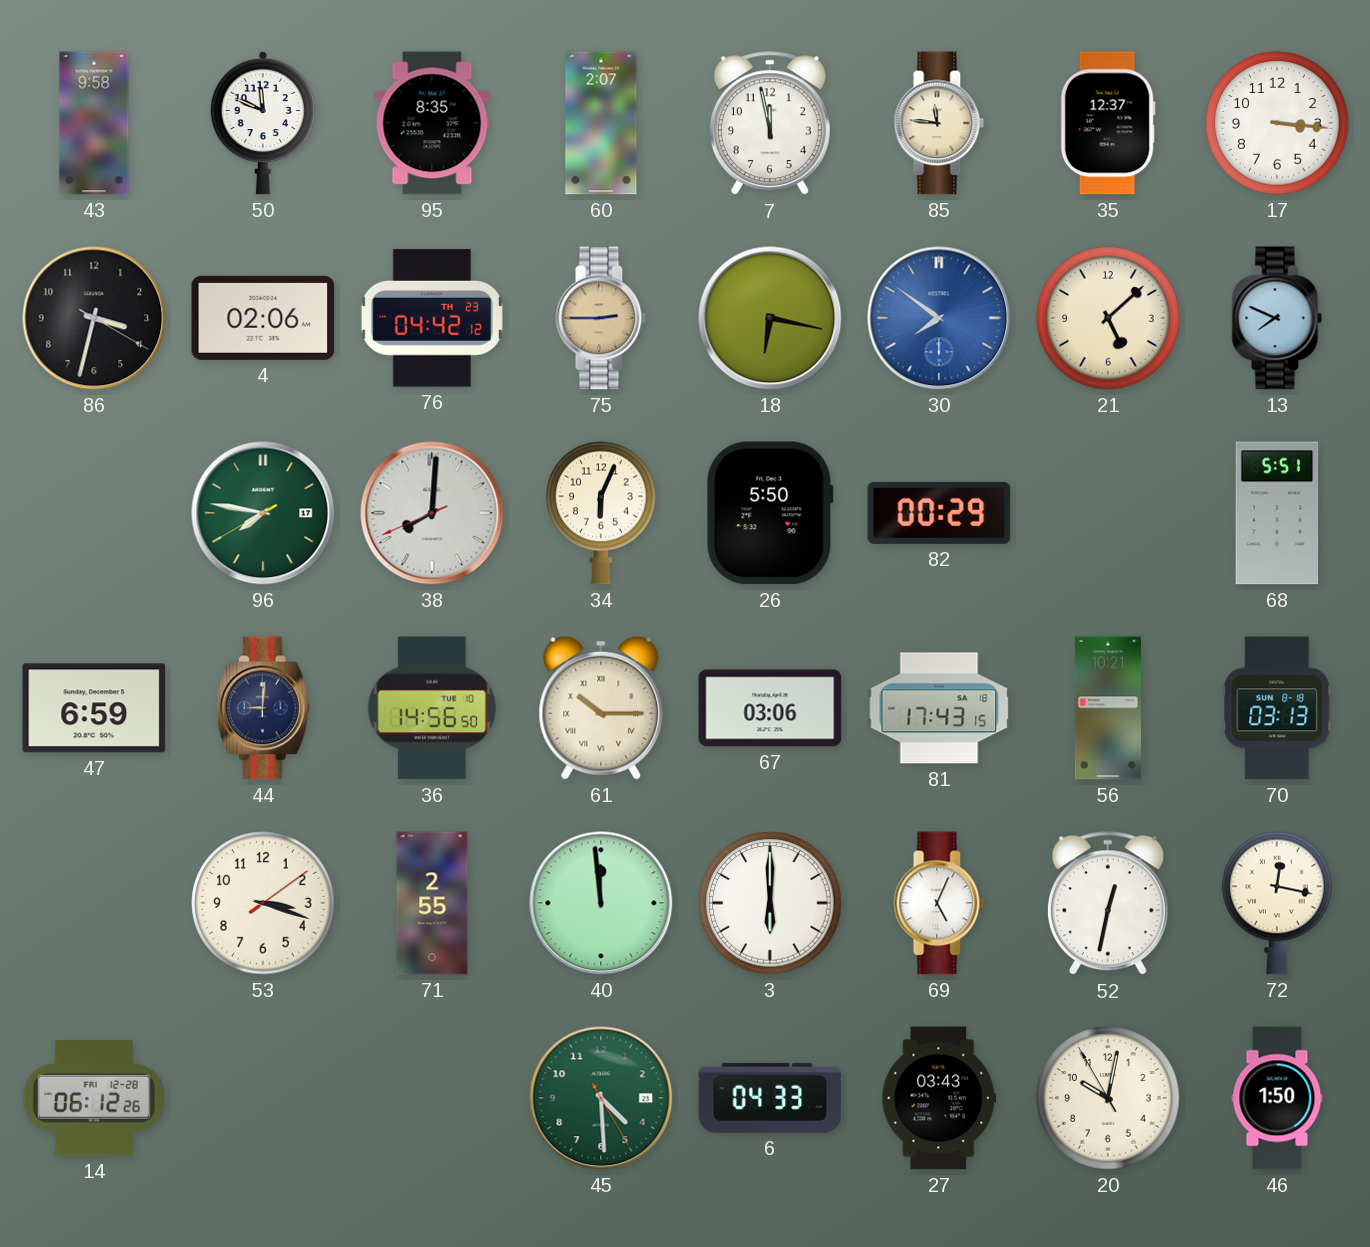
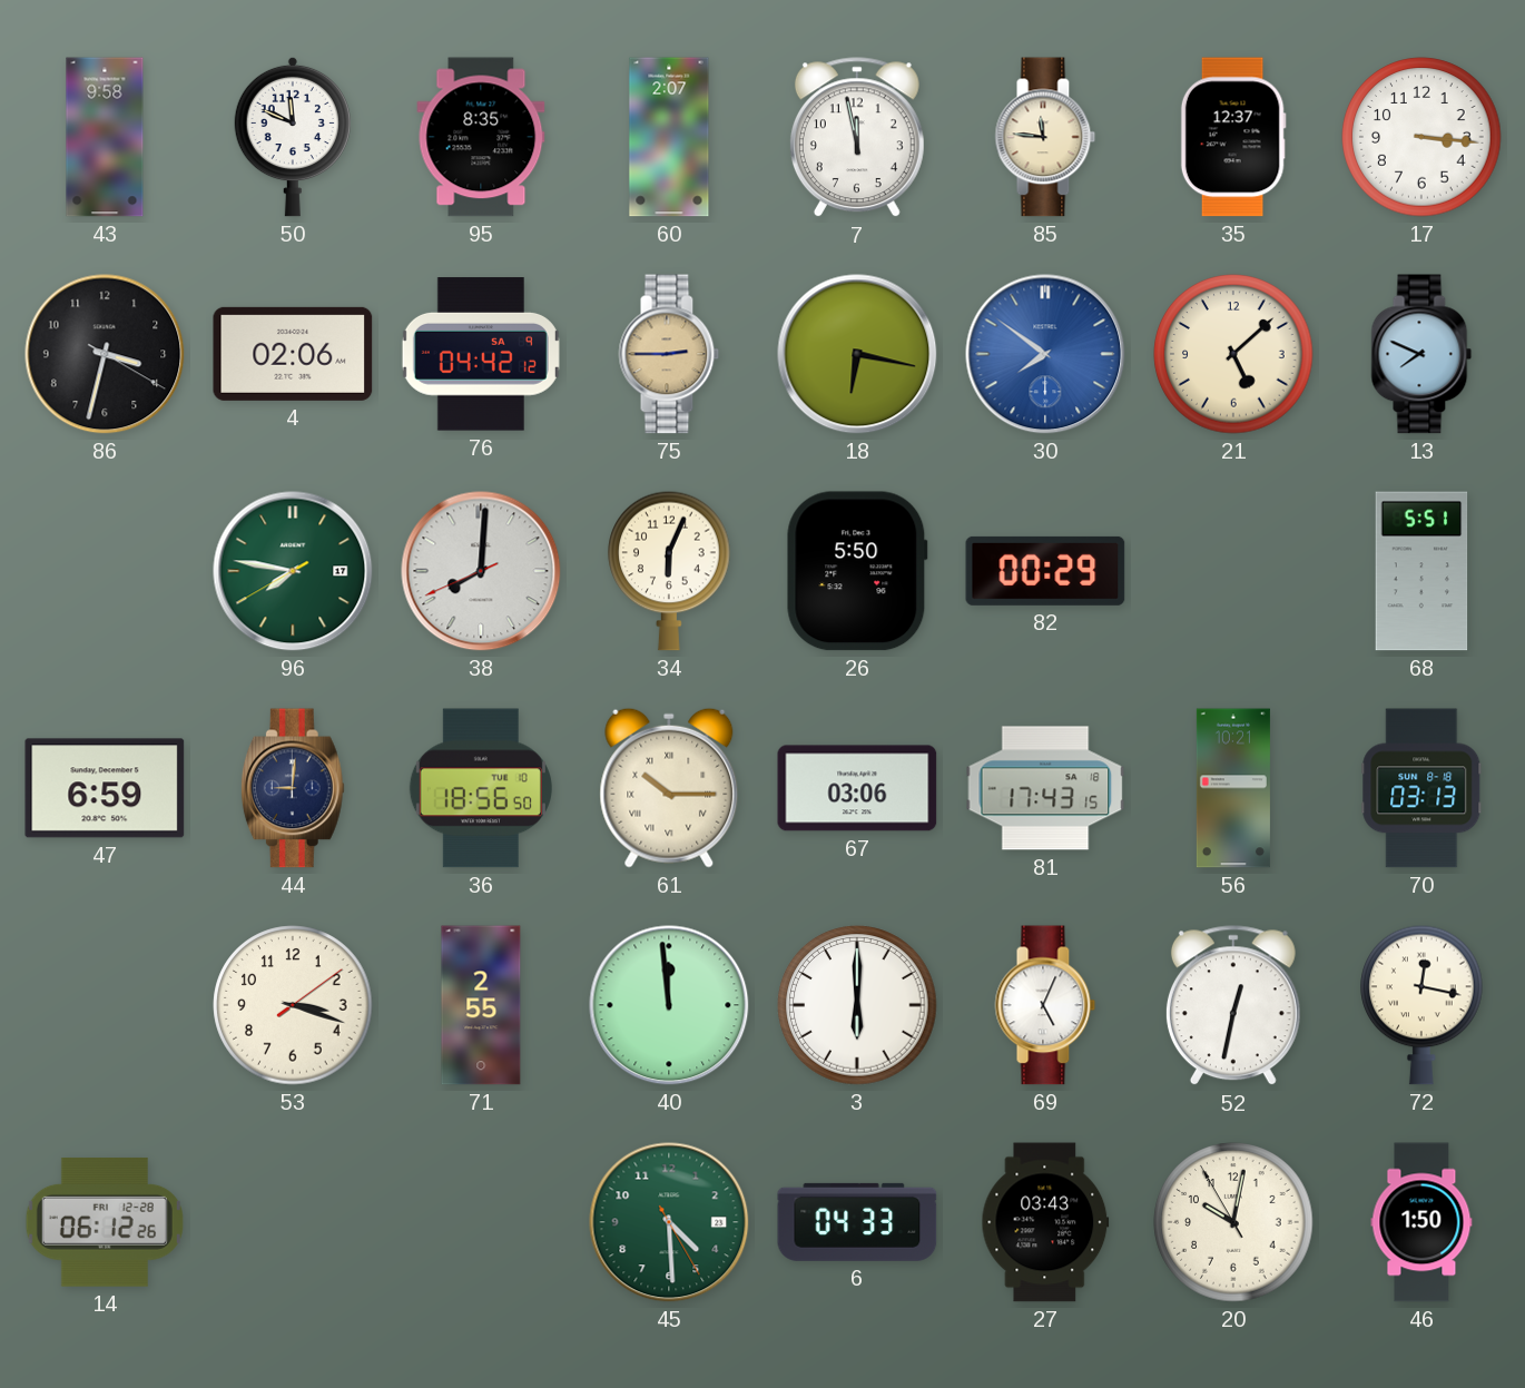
76 date: TH 23 -> SA 9
36: 14:56 -> 18:56
